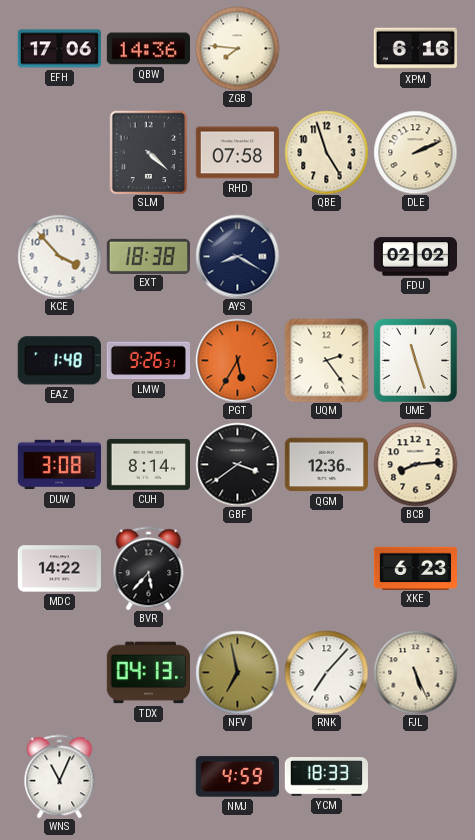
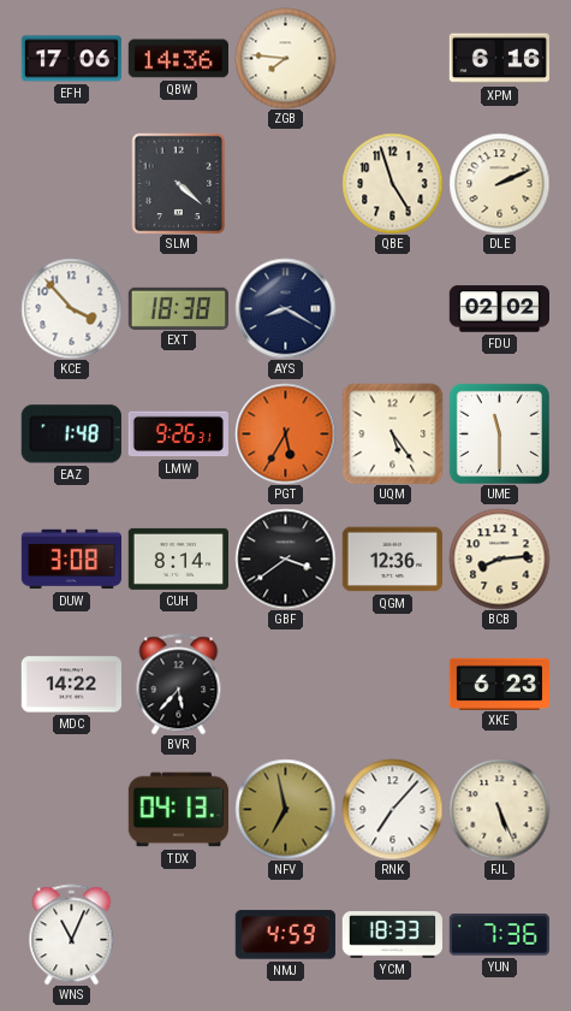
RHD: 07:58 -> none
UQM: 2:24 -> 5:24
UME: 11:27 -> 11:30
YUN: none -> 7:36
